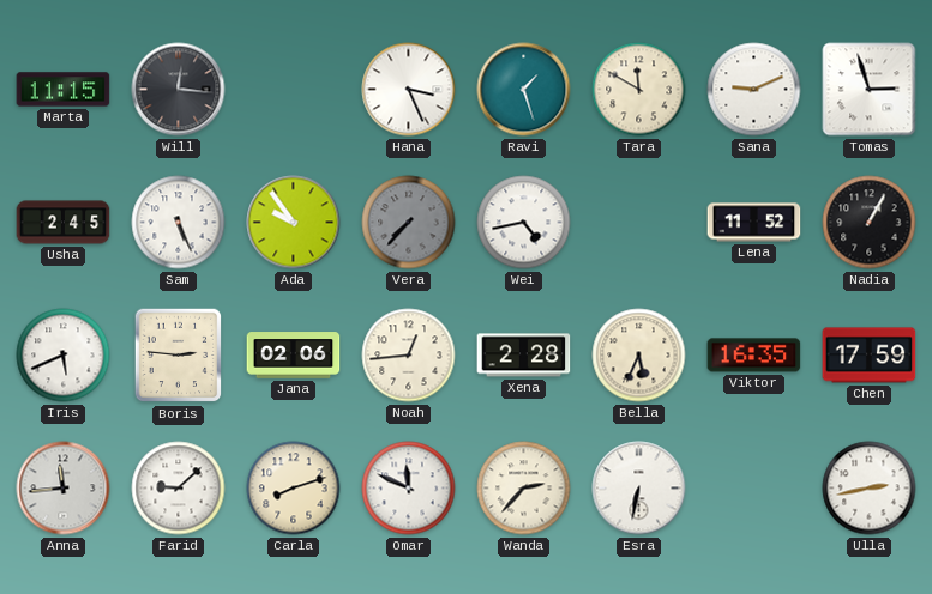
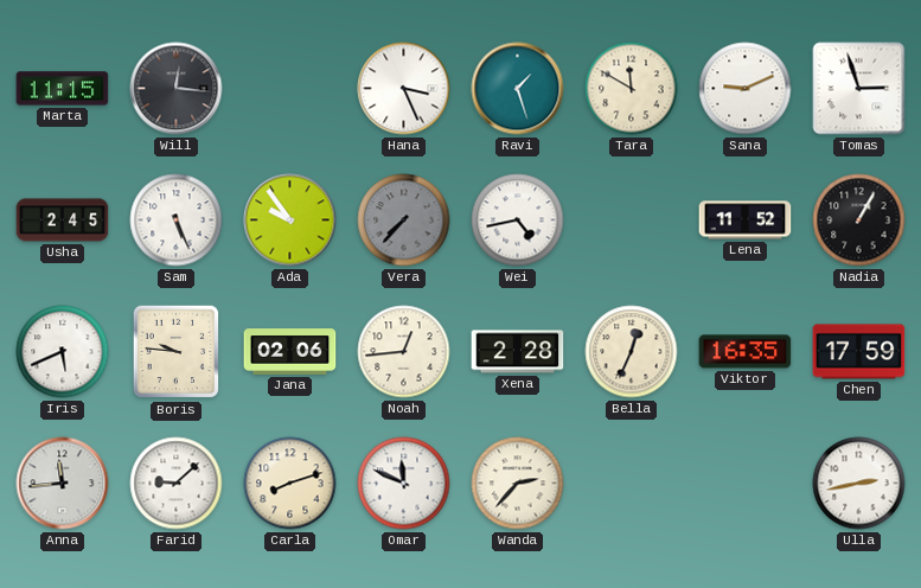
Boris: 2:46 -> 9:46
Bella: 5:34 -> 12:34
Esra: 6:32 -> none
